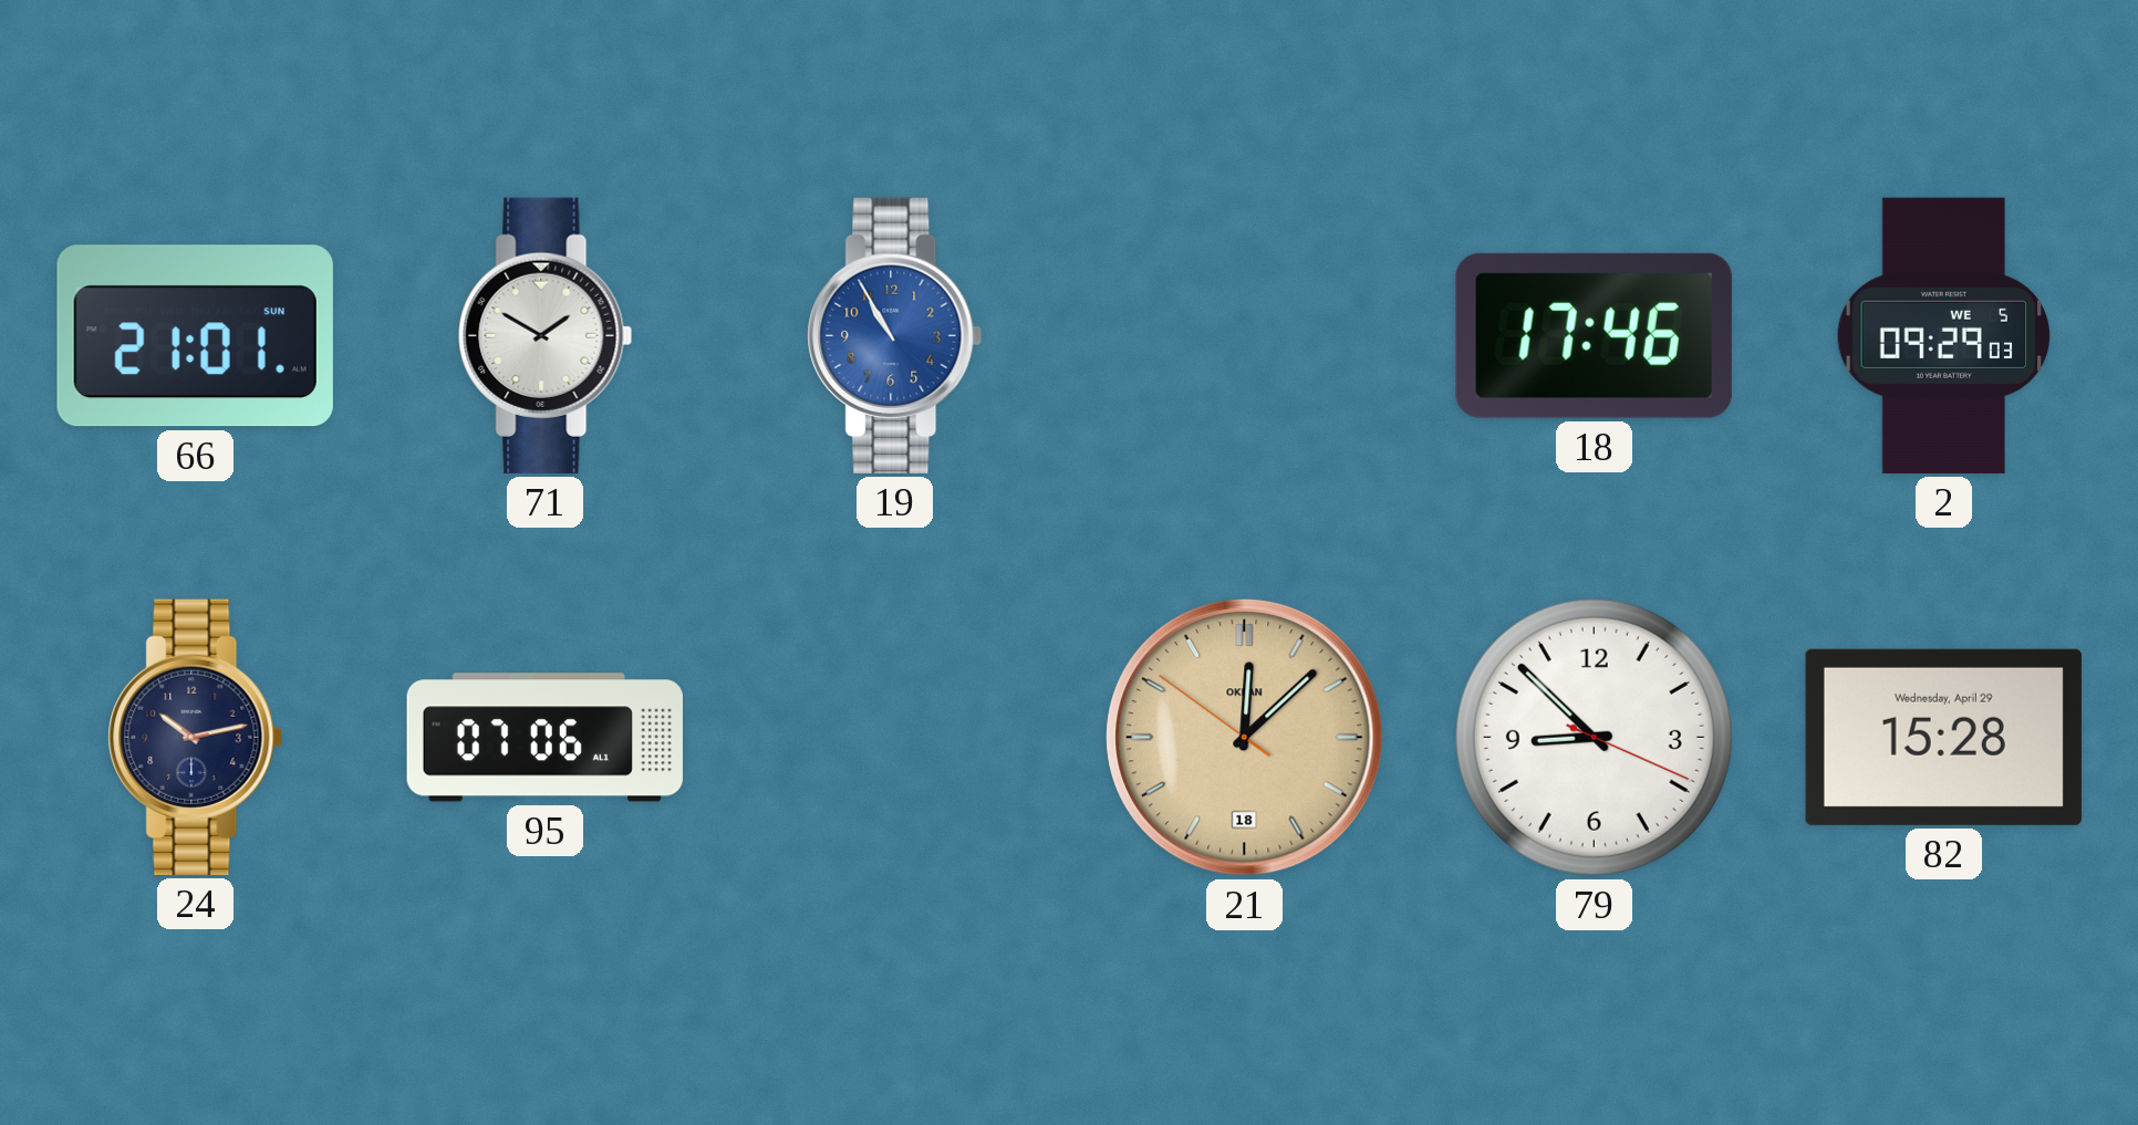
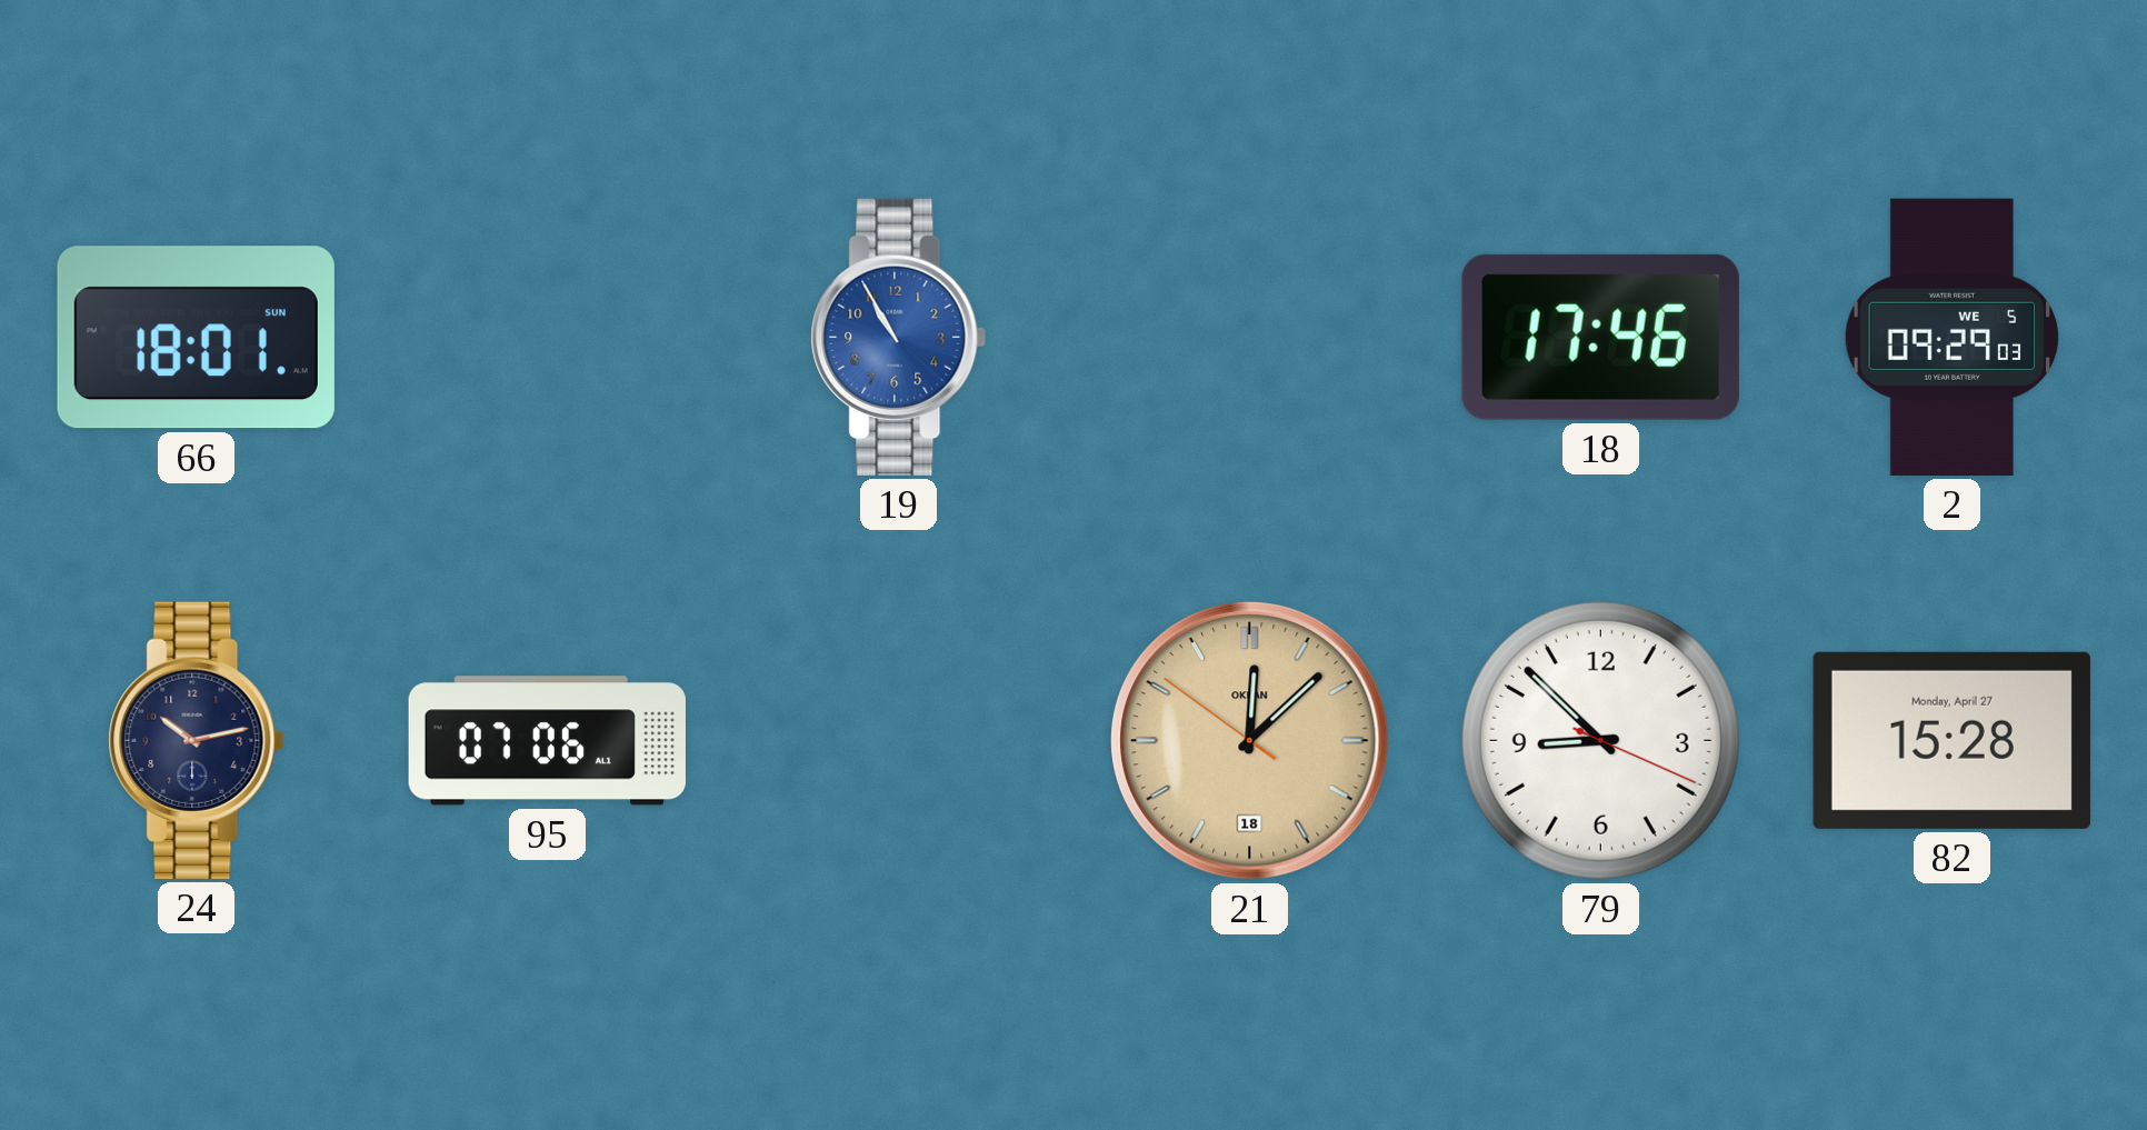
66: 21:01 -> 18:01
71: 1:50 -> none
82 date: Wednesday, April 29 -> Monday, April 27
